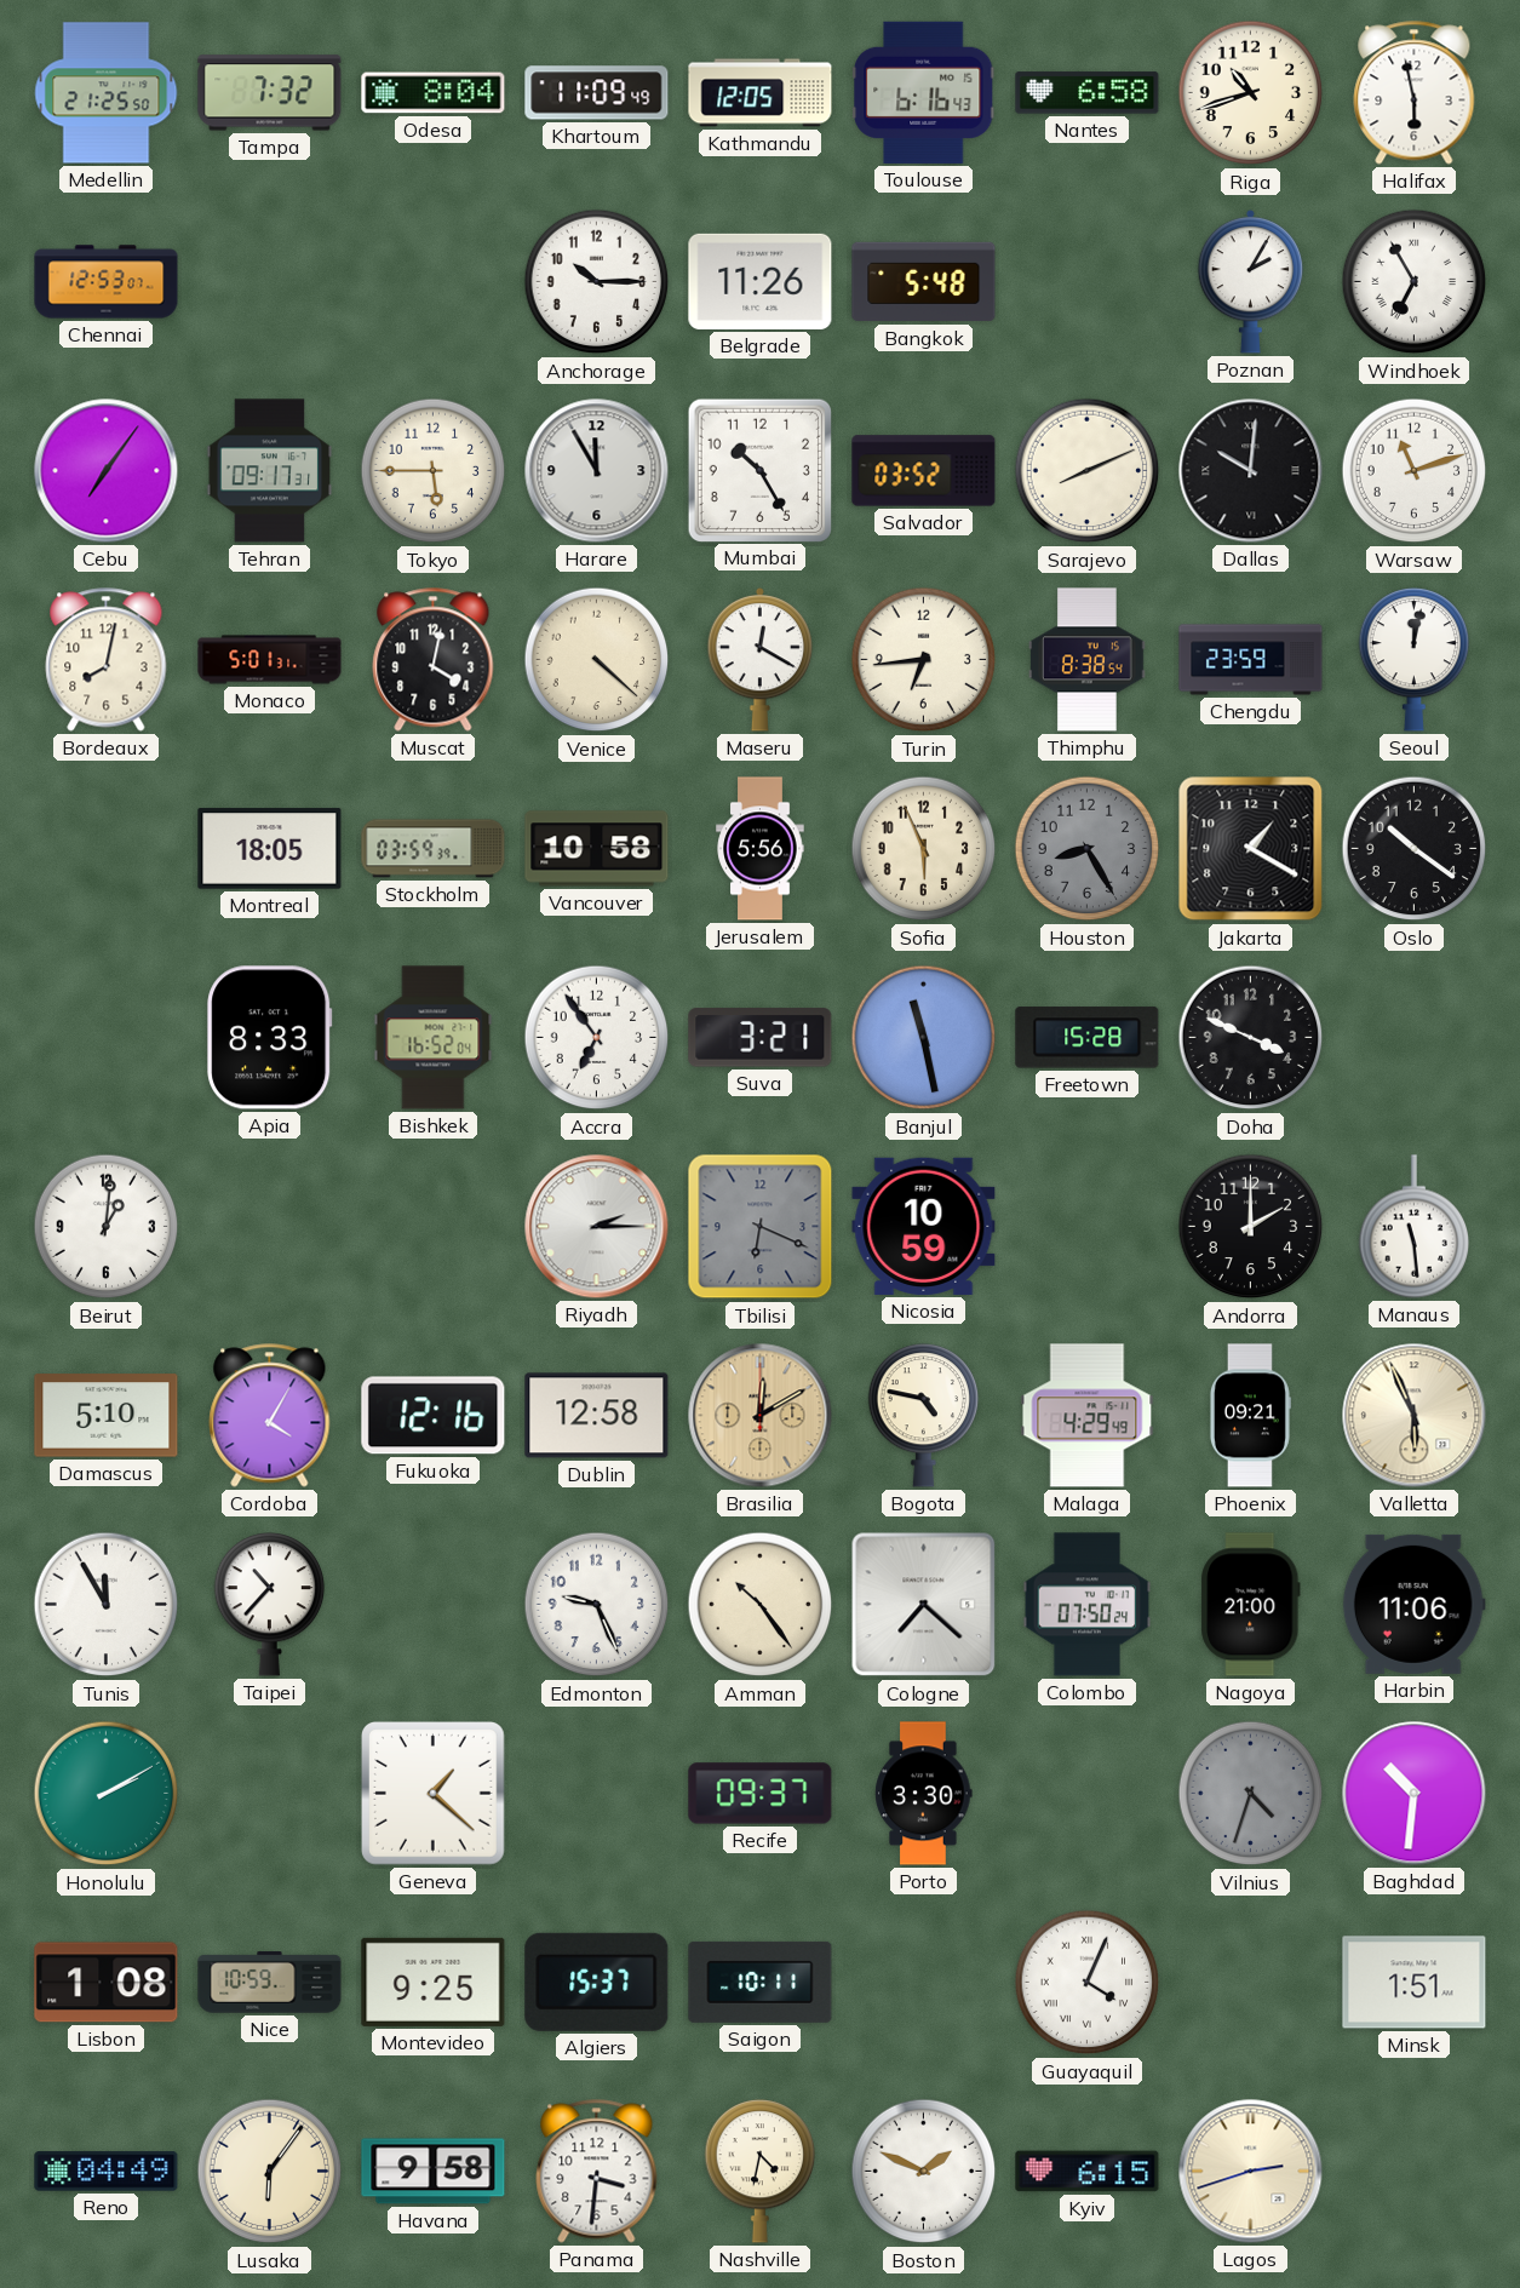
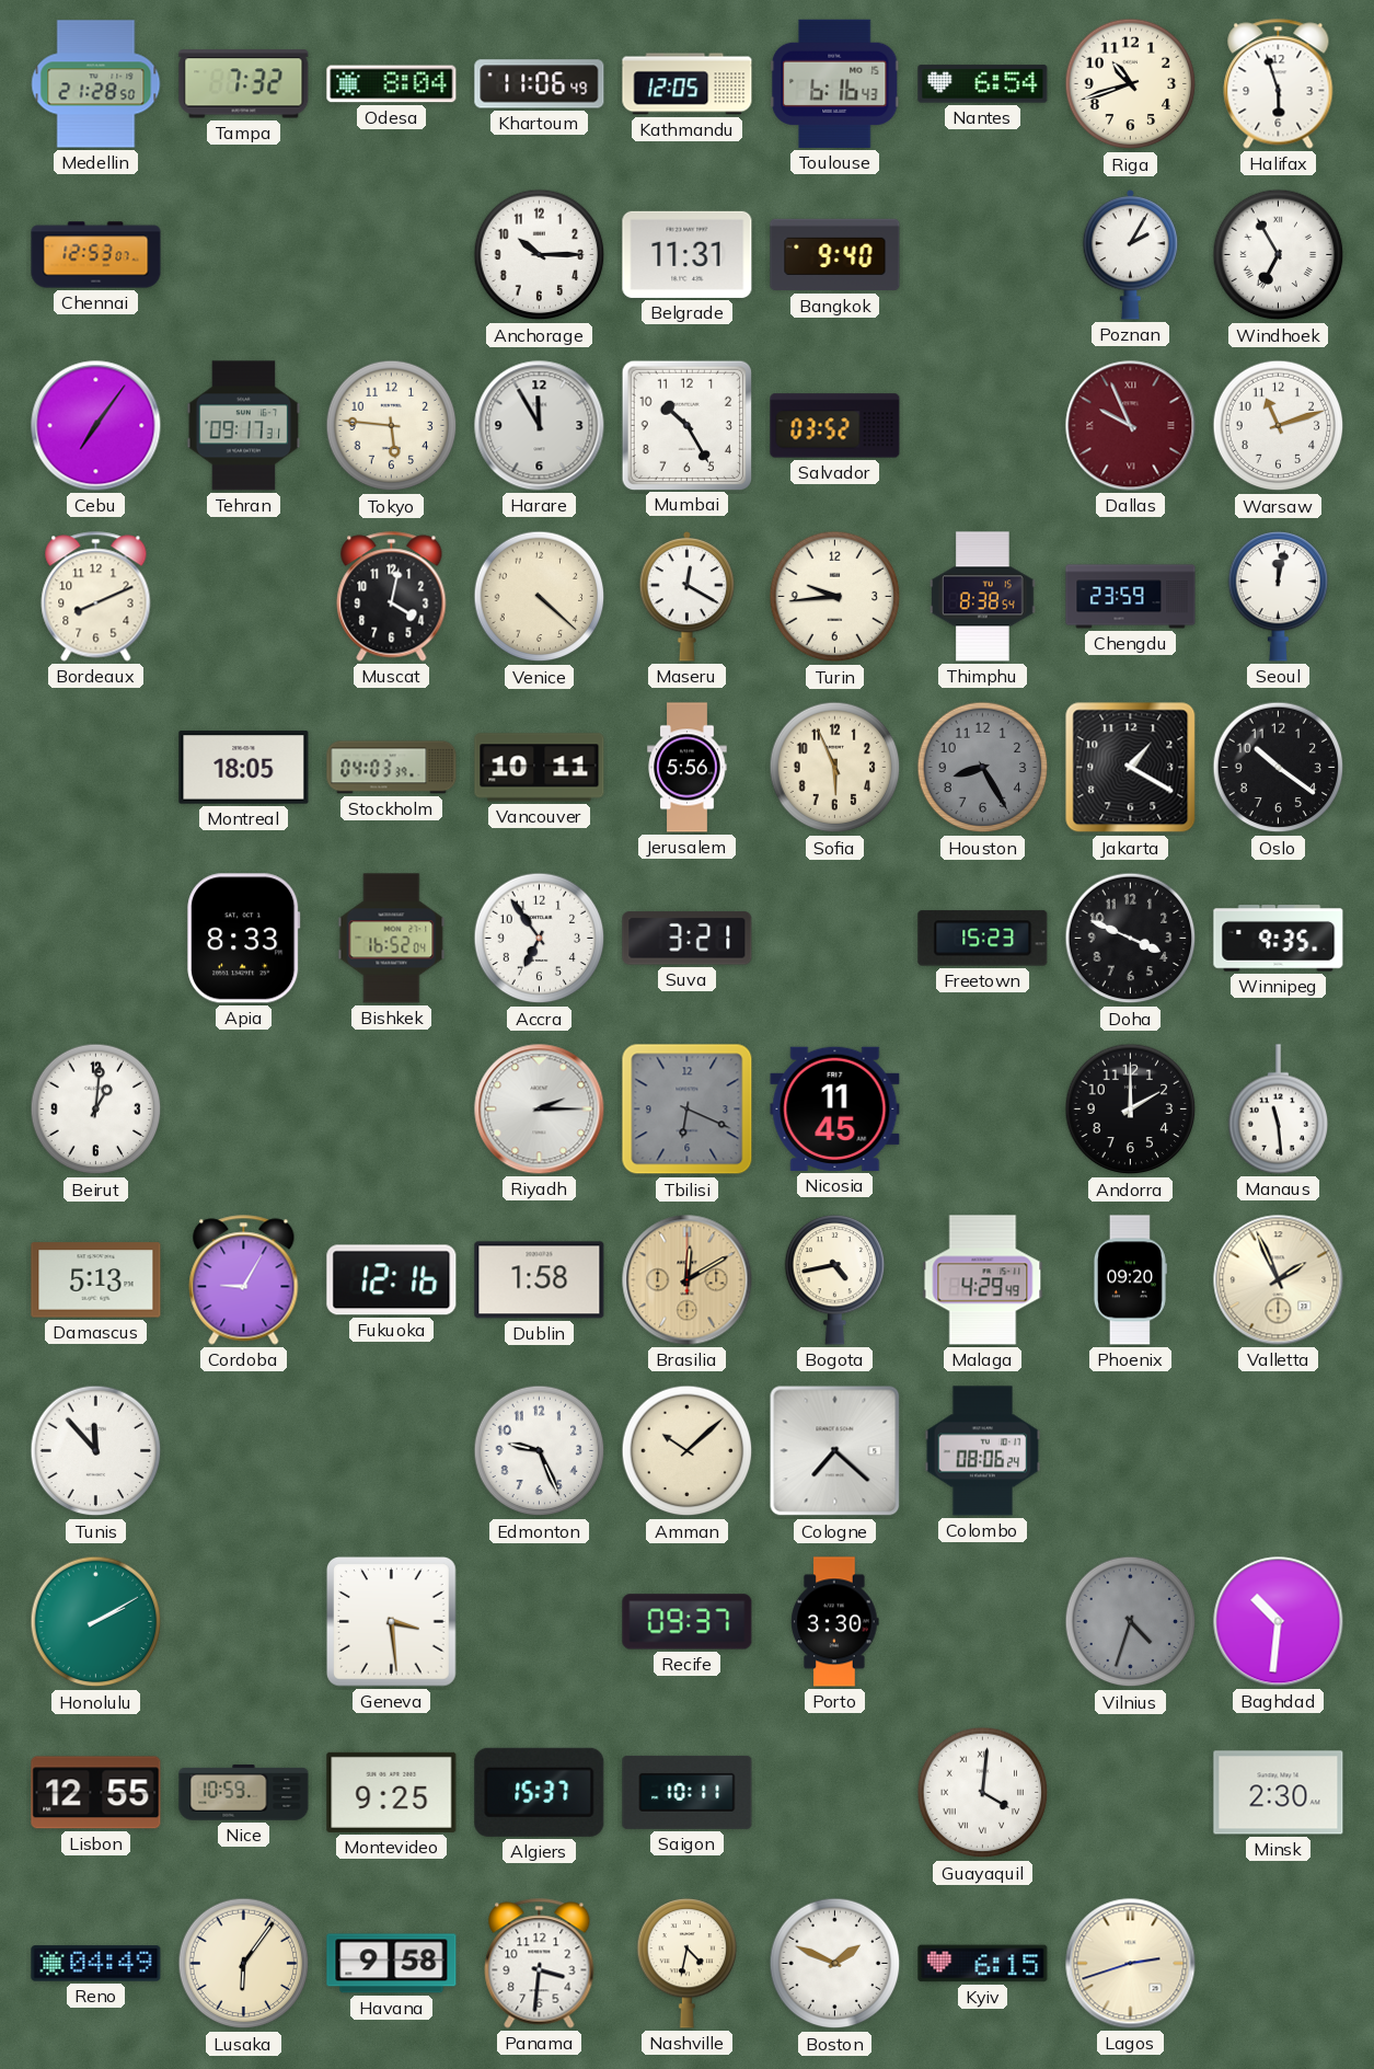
Medellin: 21:25 -> 21:28
Khartoum: 11:09 -> 11:06
Nantes: 6:58 -> 6:54
Halifax: 5:58 -> 5:57
Belgrade: 11:26 -> 11:31
Bangkok: 5:48 -> 9:40
Tokyo: 5:45 -> 5:46
Sarajevo: 8:11 -> none
Dallas: 10:01 -> 9:56
Dallas dial: black -> burgundy
Bordeaux: 8:02 -> 8:11
Monaco: 5:01 -> none
Turin: 6:44 -> 9:44
Stockholm: 03:59 -> 04:03
Vancouver: 10:58 -> 10:11
Banjul: 11:28 -> none
Freetown: 15:28 -> 15:23
Winnipeg: none -> 9:35
Nicosia: 10:59 -> 11:45
Damascus: 5:10 -> 5:13
Cordoba: 4:05 -> 9:05
Dublin: 12:58 -> 1:58
Bogota: 4:47 -> 4:43
Phoenix: 09:21 -> 09:20
Valletta: 5:56 -> 1:56
Tunis: 11:55 -> 11:53
Taipei: 10:37 -> none
Amman: 10:24 -> 10:08
Colombo: 07:50 -> 08:06
Nagoya: 21:00 -> none
Harbin: 11:06 -> none
Geneva: 1:22 -> 3:29
Lisbon: 1:08 -> 12:55
Guayaquil: 4:04 -> 4:01
Minsk: 1:51 -> 2:30
